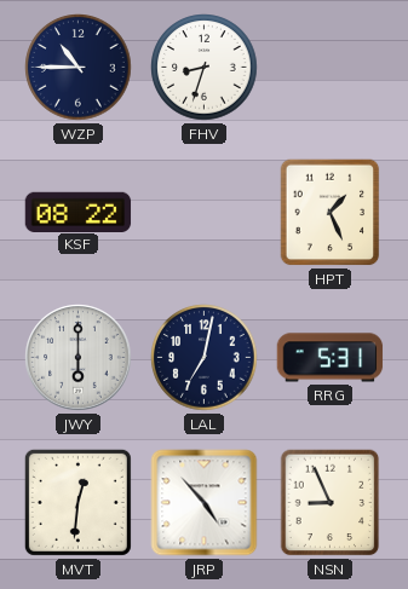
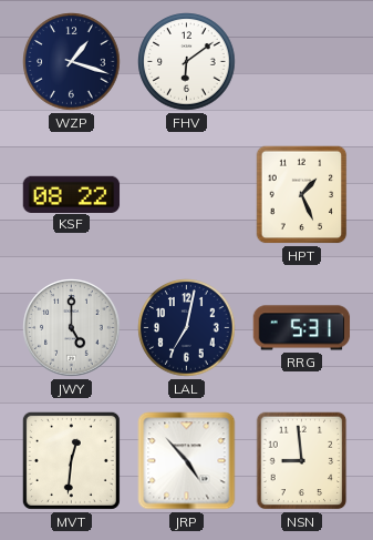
WZP: 10:45 -> 1:18
FHV: 8:33 -> 6:09
JWY: 6:00 -> 5:00
NSN: 8:56 -> 8:59
